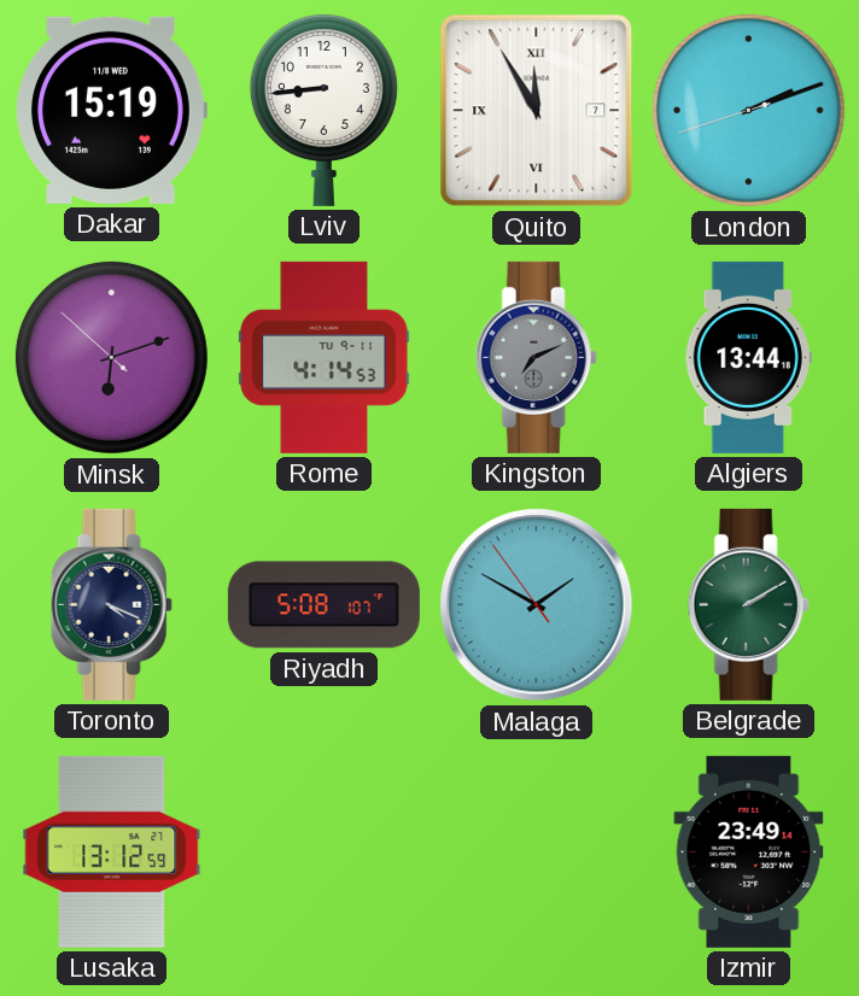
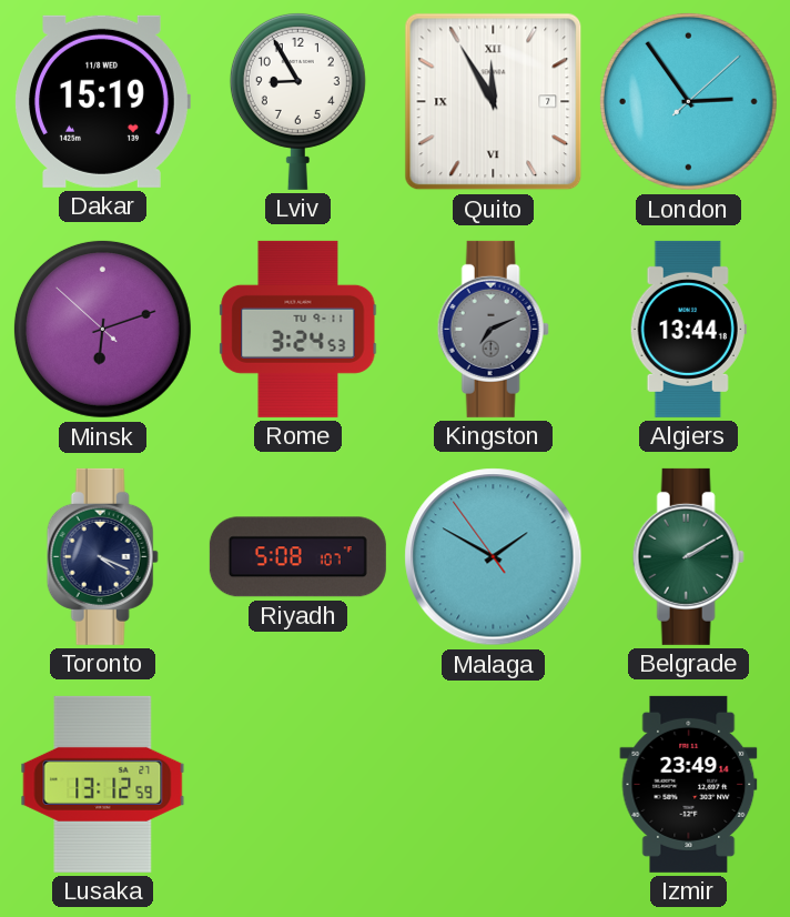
Lviv: 8:44 -> 8:55
London: 2:11 -> 2:54
Rome: 4:14 -> 3:24
